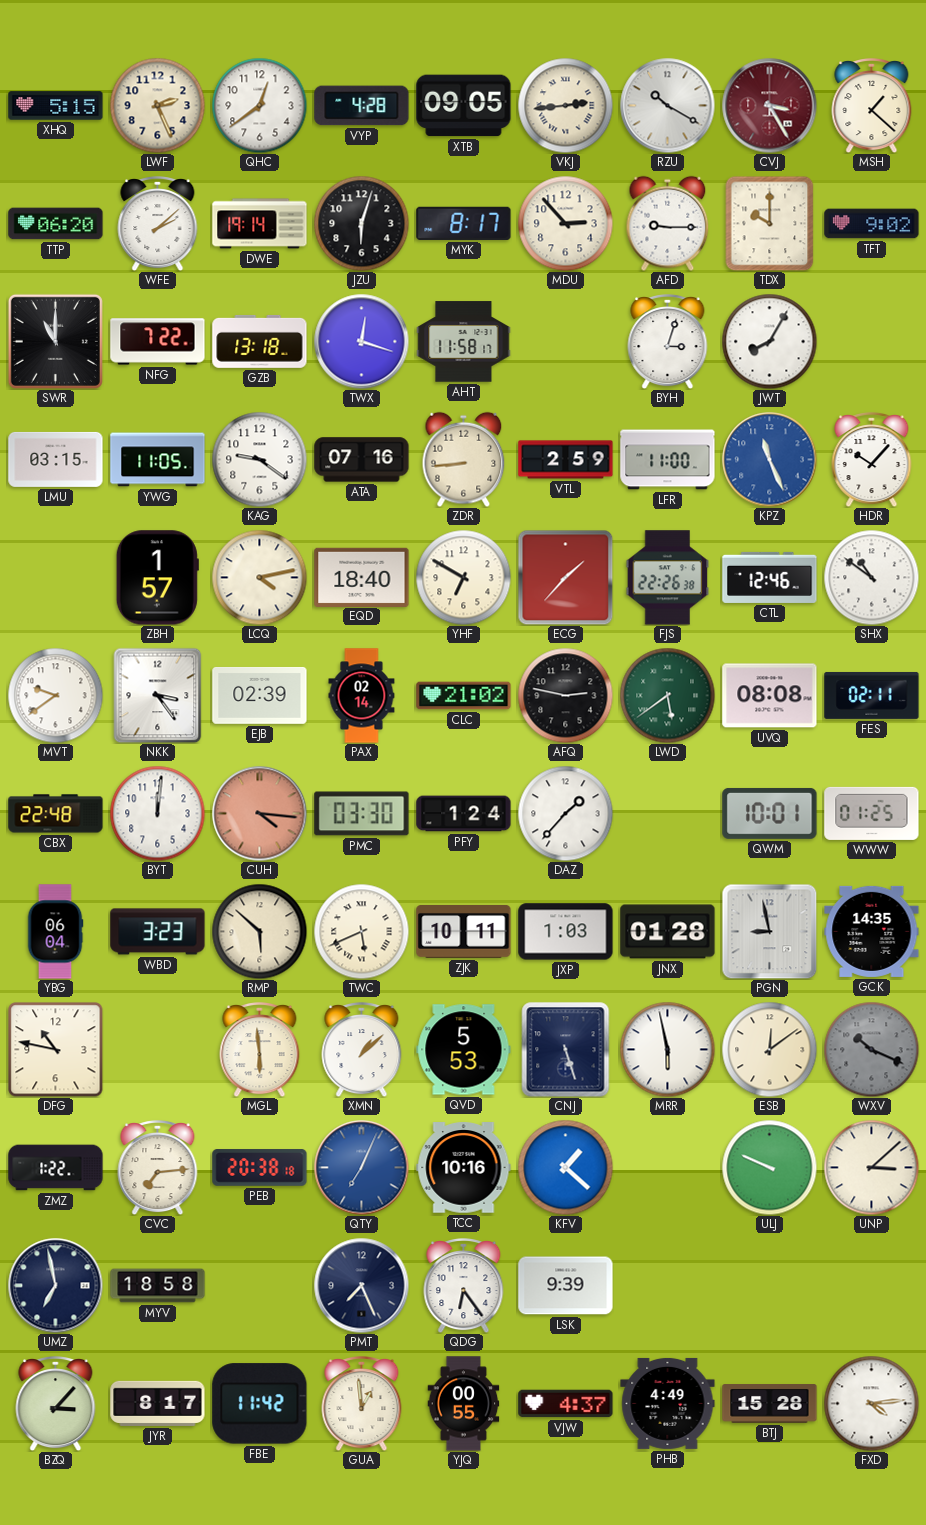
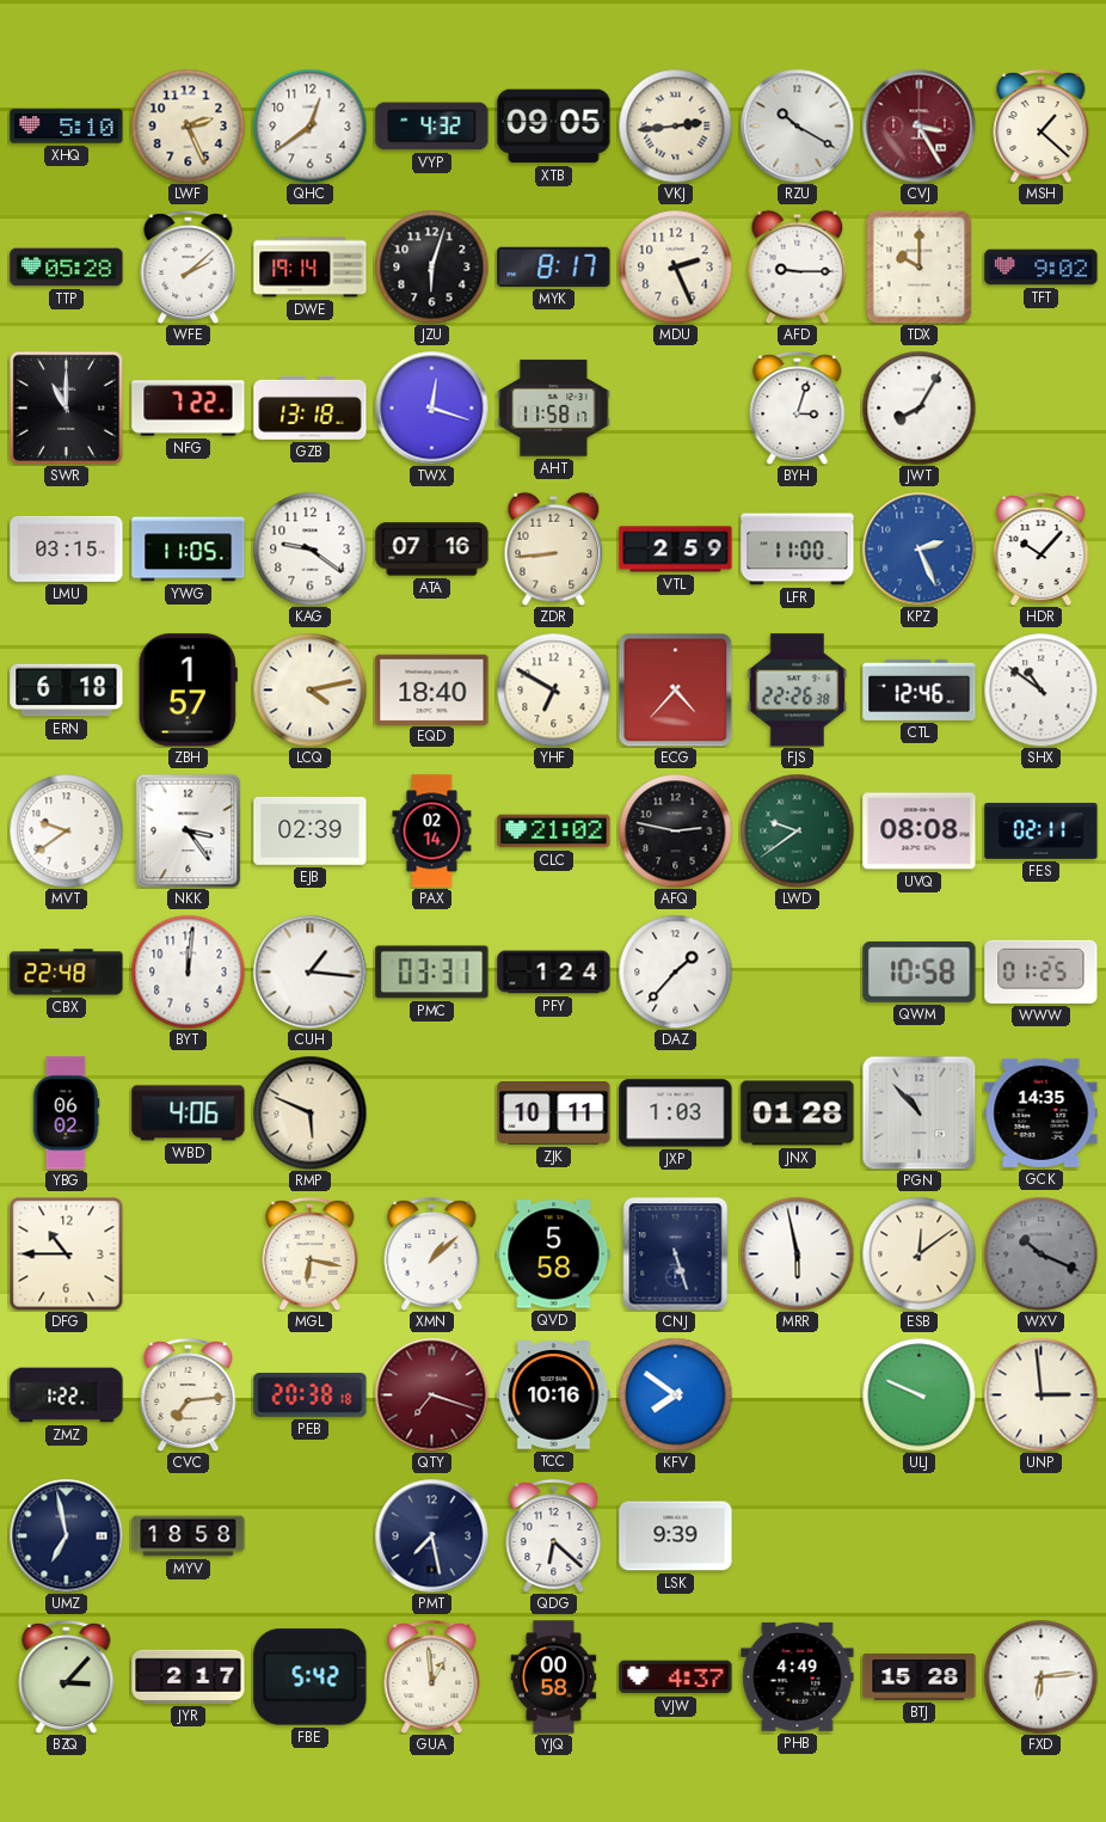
XHQ: 5:15 -> 5:10
VYP: 4:28 -> 4:32
TTP: 06:20 -> 05:28
MDU: 2:53 -> 2:26
KPZ: 11:26 -> 2:26
ERN: none -> 6:18
ECG: 1:37 -> 4:37
LWD: 5:39 -> 9:39
CUH: 4:16 -> 1:16
CUH dial: salmon -> white
PMC: 03:30 -> 03:31
QWM: 10:01 -> 10:58
YBG: 06:04 -> 06:02
WBD: 3:23 -> 4:06
RMP: 5:52 -> 5:49
TWC: 5:41 -> none
PGN: 8:58 -> 10:53
DFG: 10:47 -> 10:45
MGL: 5:59 -> 6:17
QVD: 5:53 -> 5:58
QTY: 7:04 -> 7:18
QTY dial: blue -> burgundy
KFV: 1:22 -> 7:51
UNP: 3:08 -> 2:59
PMT: 7:26 -> 7:28
QDG: 6:24 -> 6:22
JYR: 8:17 -> 2:17
FBE: 11:42 -> 5:42
YJQ: 00:55 -> 00:58
FXD: 4:14 -> 6:14
